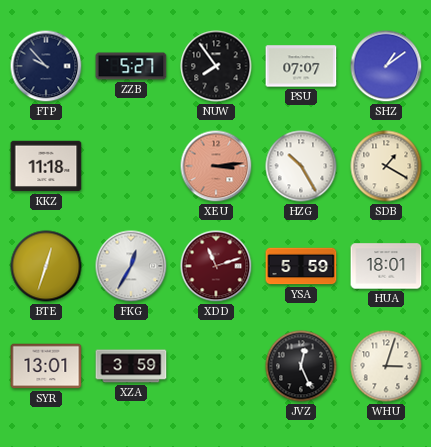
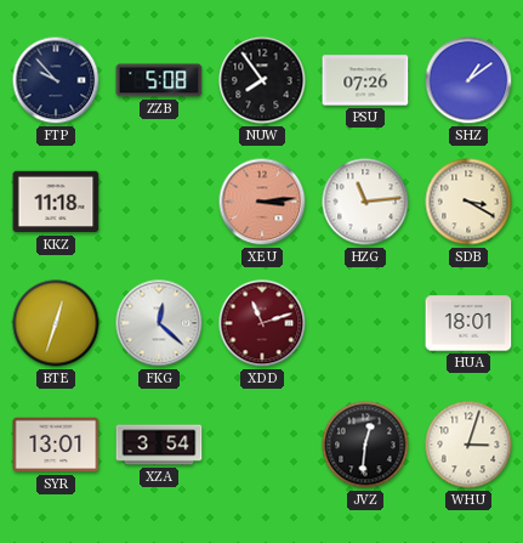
ZZB: 5:27 -> 5:08
PSU: 07:07 -> 07:26
HZG: 10:25 -> 11:14
SDB: 1:20 -> 3:20
FKG: 12:35 -> 12:22
YSA: 5:59 -> none
XZA: 3:59 -> 3:54
JVZ: 12:26 -> 12:31
